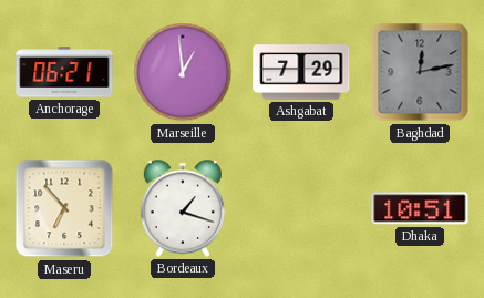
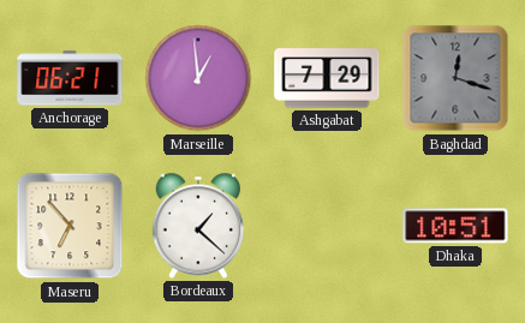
Baghdad: 12:13 -> 12:18
Bordeaux: 1:18 -> 1:22
